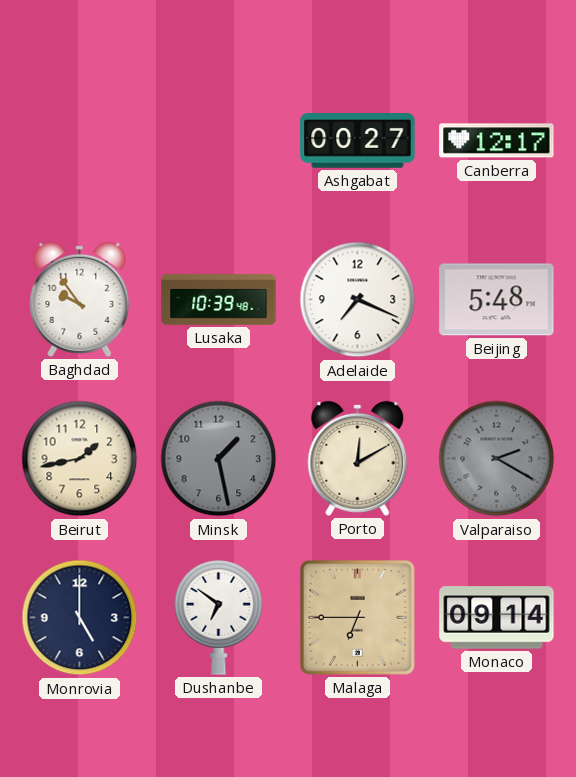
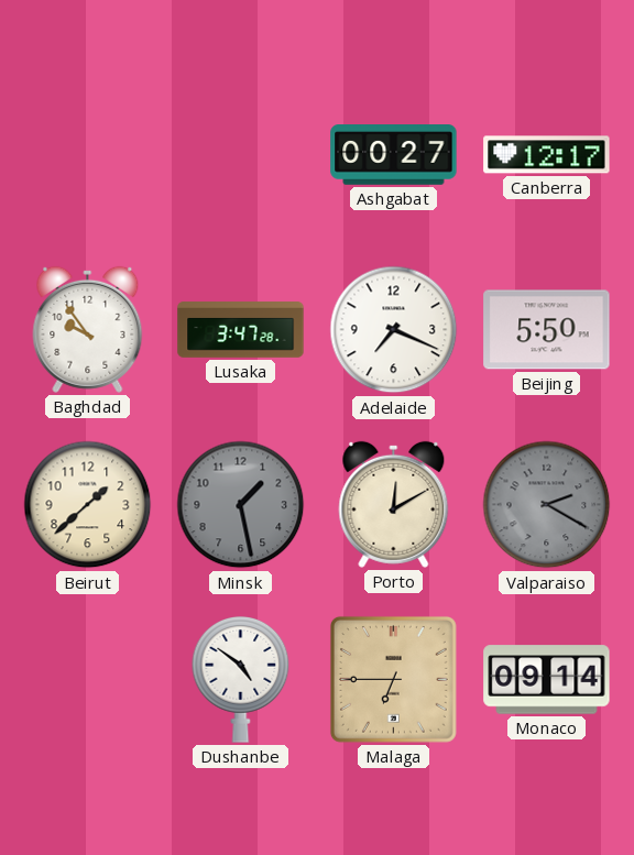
Lusaka: 10:39 -> 3:47
Beijing: 5:48 -> 5:50
Beirut: 1:43 -> 1:38
Monrovia: 5:00 -> none
Dushanbe: 6:51 -> 4:51
